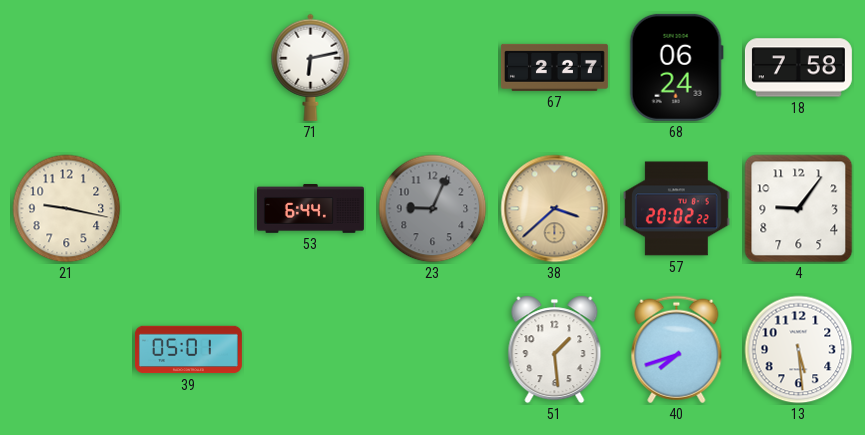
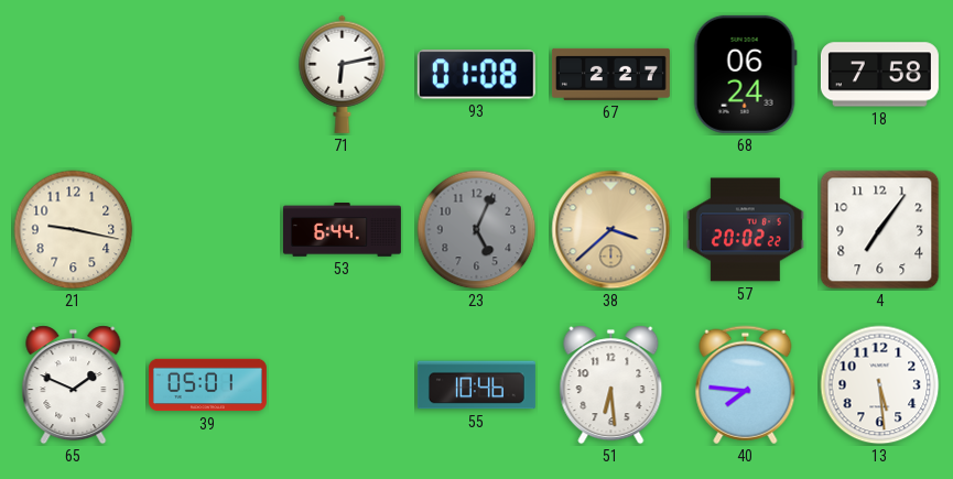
93: none -> 01:08
23: 9:04 -> 5:04
4: 9:06 -> 7:06
65: none -> 1:49
55: none -> 10:46
51: 1:29 -> 6:29
40: 7:42 -> 7:46
